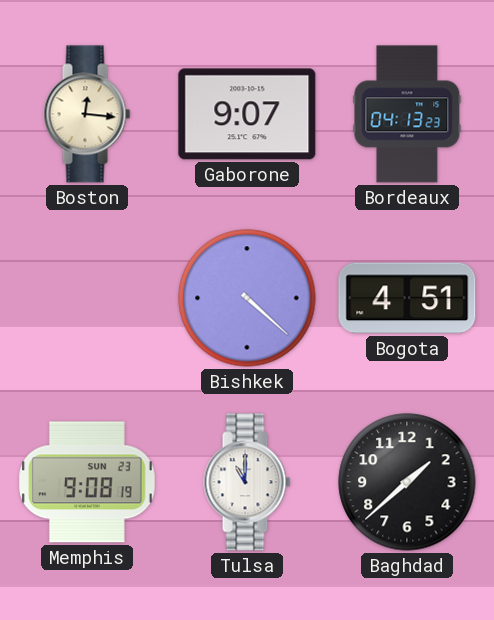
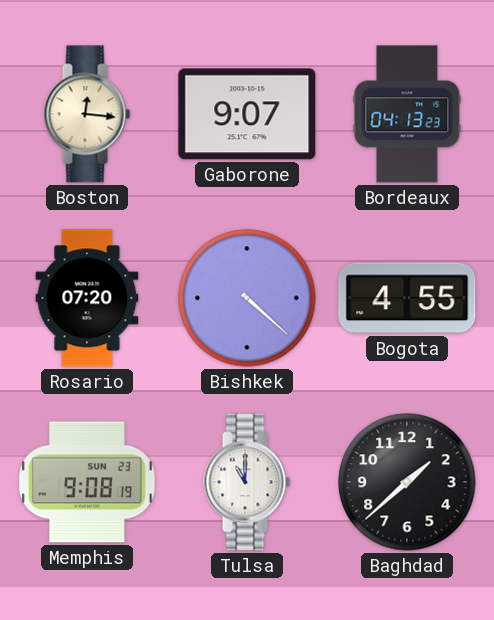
Rosario: none -> 07:20
Bogota: 4:51 -> 4:55
